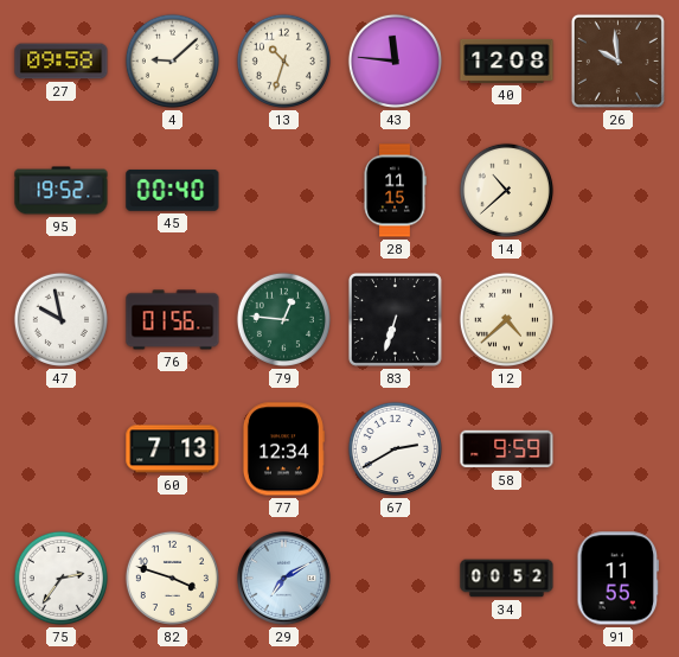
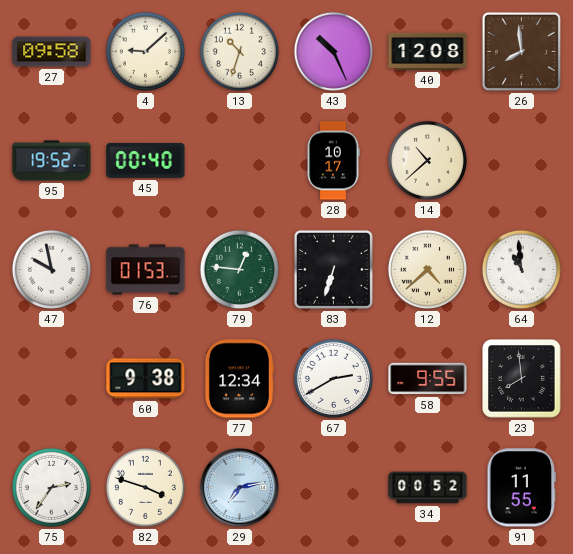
43: 11:46 -> 10:26
26: 9:59 -> 7:59
28: 11:15 -> 10:17
76: 01:56 -> 01:53
64: none -> 10:59
60: 7:13 -> 9:38
58: 9:59 -> 9:55
23: none -> 7:59
29: 7:10 -> 7:13
